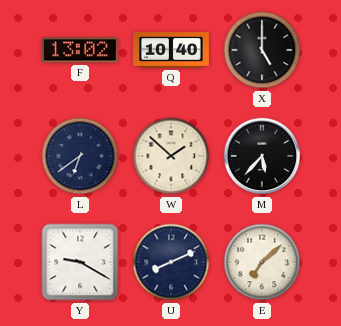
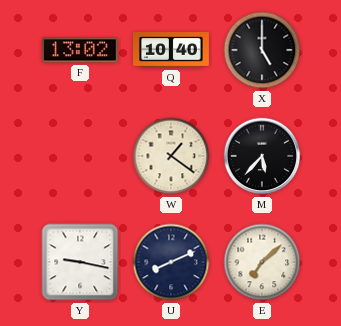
L: 6:39 -> none
W: 1:52 -> 1:21
Y: 9:20 -> 9:17
